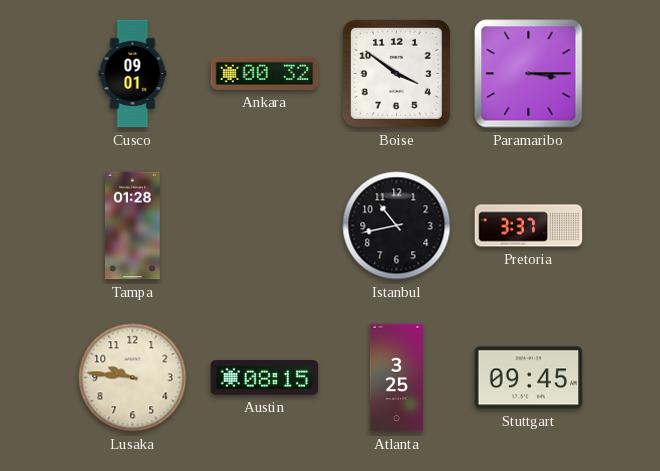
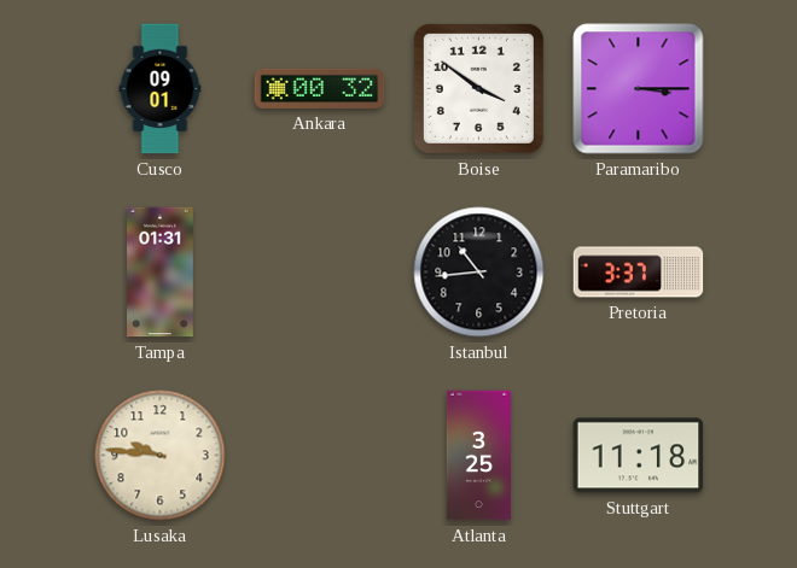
Tampa: 01:28 -> 01:31
Istanbul: 10:43 -> 10:44
Austin: 08:15 -> none
Stuttgart: 09:45 -> 11:18
